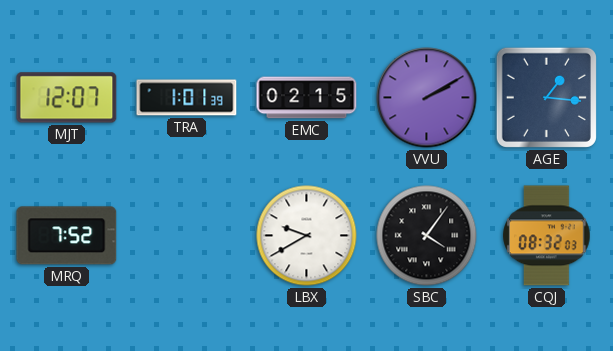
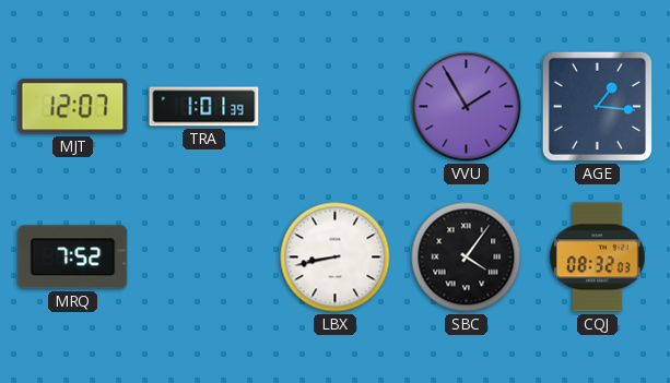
EMC: 02:15 -> none
VVU: 2:10 -> 1:55
LBX: 9:40 -> 8:43
